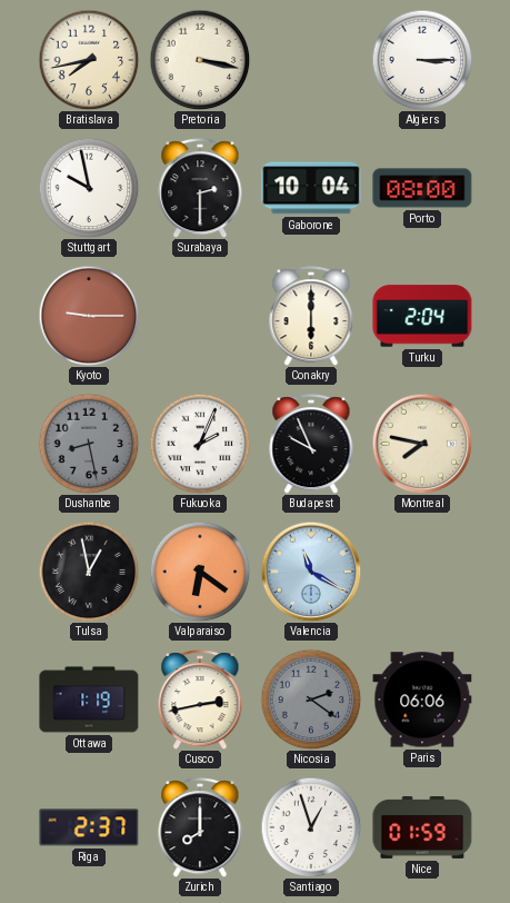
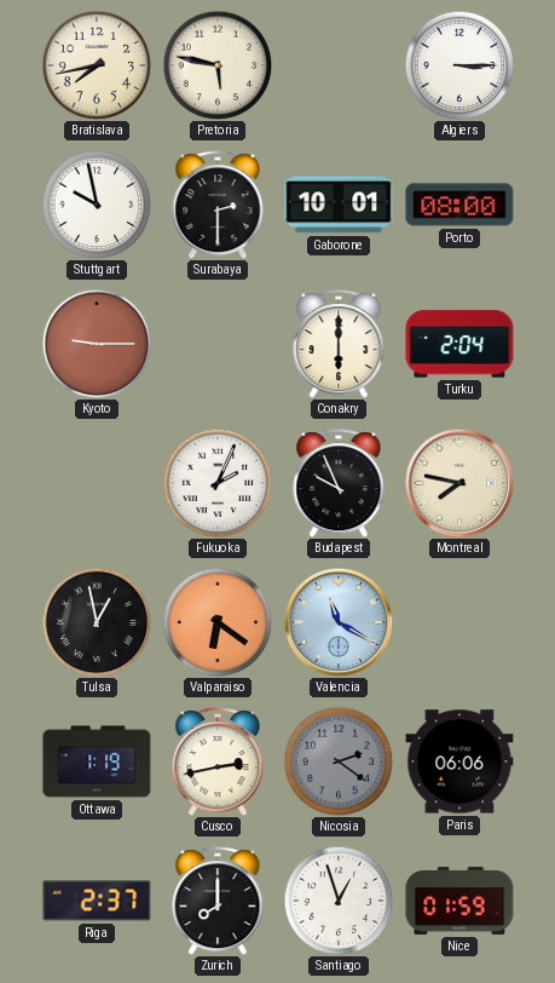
Pretoria: 3:17 -> 5:47
Gaborone: 10:04 -> 10:01
Dushanbe: 8:28 -> none
